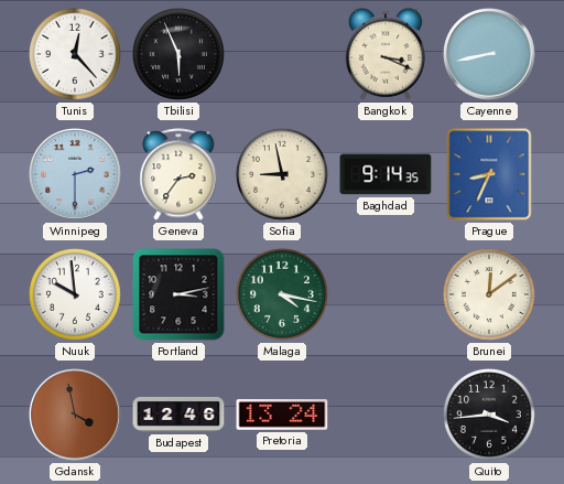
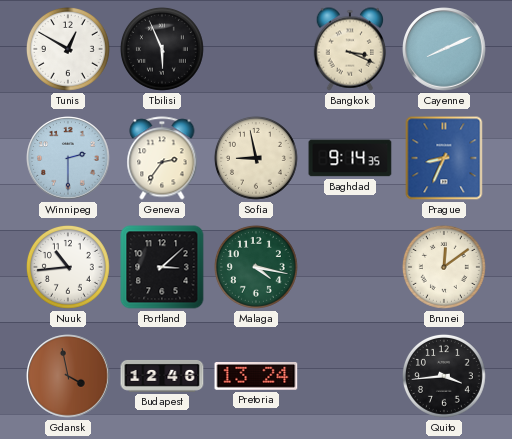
Tunis: 12:23 -> 12:50
Cayenne: 8:43 -> 8:11
Nuuk: 9:59 -> 10:44
Portland: 3:13 -> 3:08
